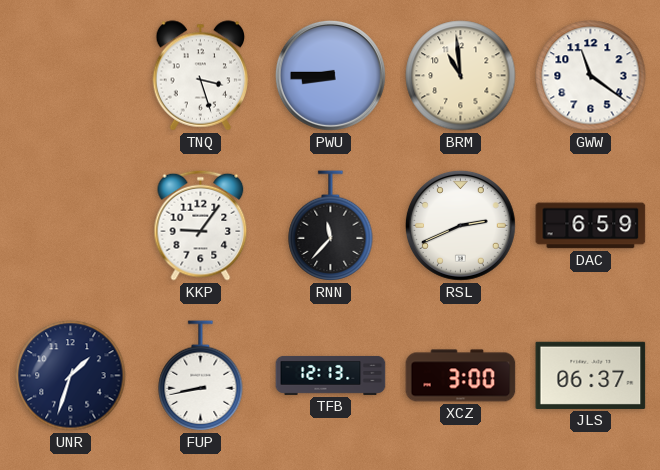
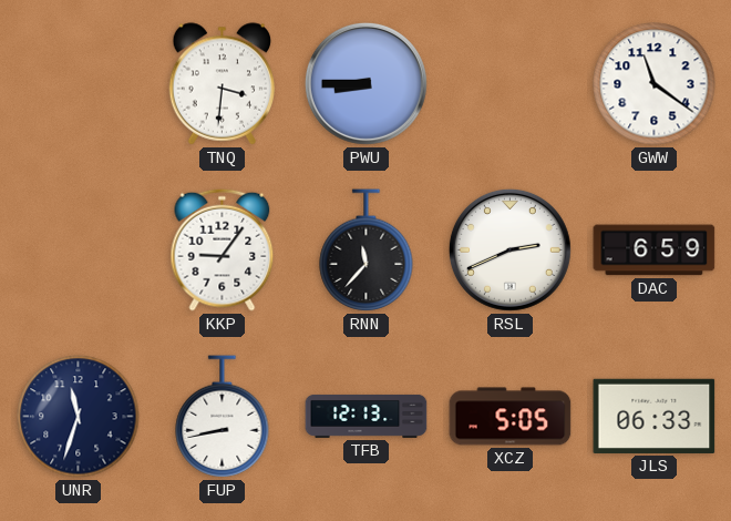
TNQ: 3:27 -> 3:31
BRM: 10:59 -> none
UNR: 1:33 -> 11:33
XCZ: 3:00 -> 5:05
JLS: 06:37 -> 06:33
